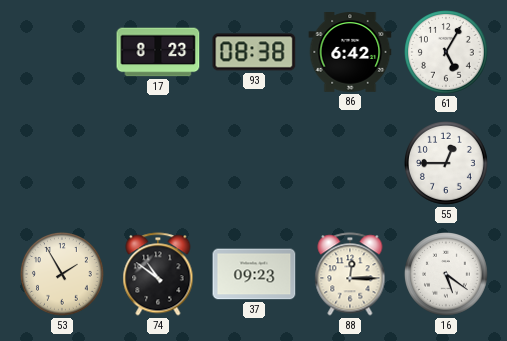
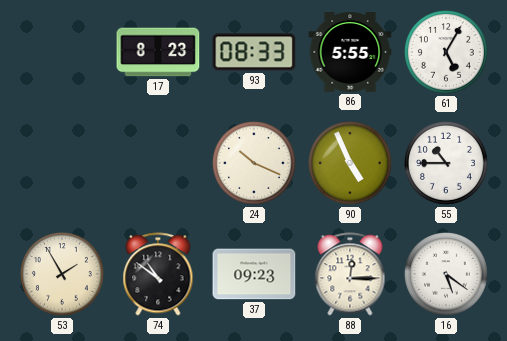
93: 08:38 -> 08:33
86: 6:42 -> 5:55
24: none -> 10:19
90: none -> 4:56
55: 12:45 -> 10:45
